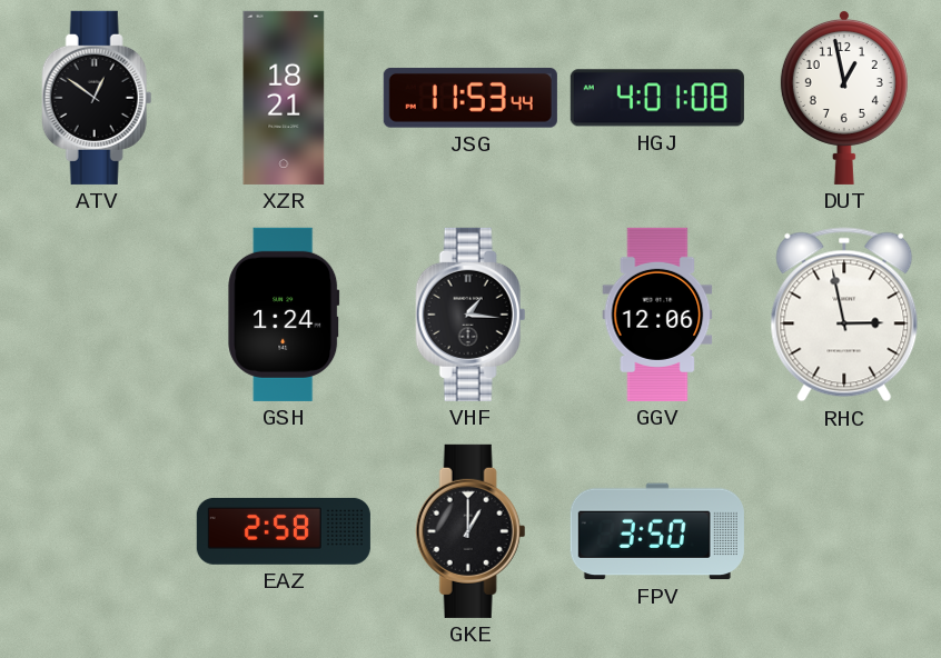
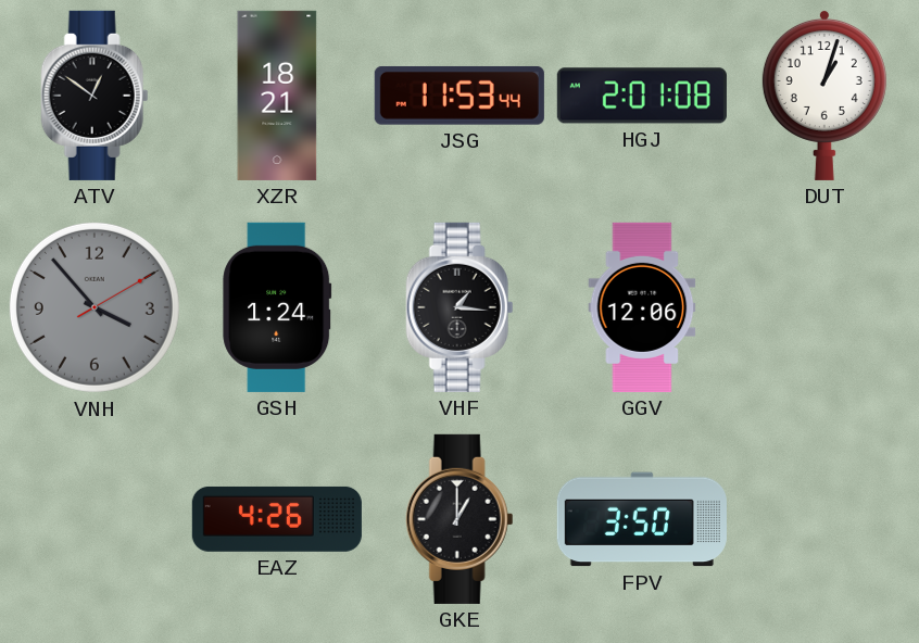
HGJ: 4:01 -> 2:01
DUT: 12:58 -> 1:03
VNH: none -> 3:53
RHC: 2:58 -> none
EAZ: 2:58 -> 4:26
